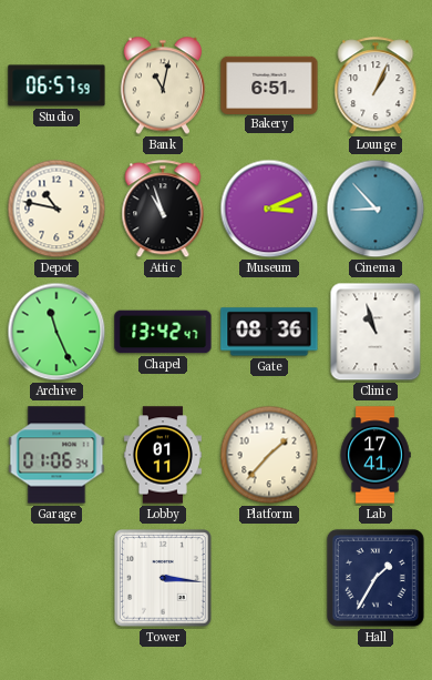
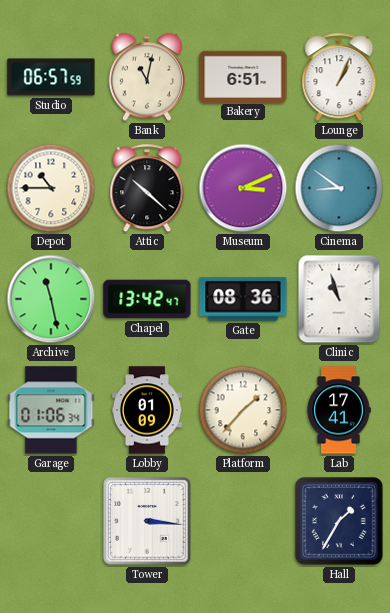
Depot: 10:47 -> 10:45
Attic: 10:57 -> 10:22
Cinema: 8:53 -> 8:51
Archive: 11:26 -> 11:28
Lobby: 01:11 -> 01:09
